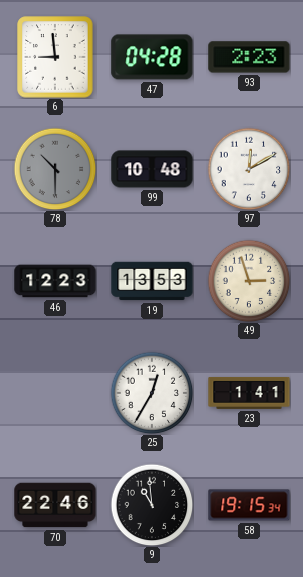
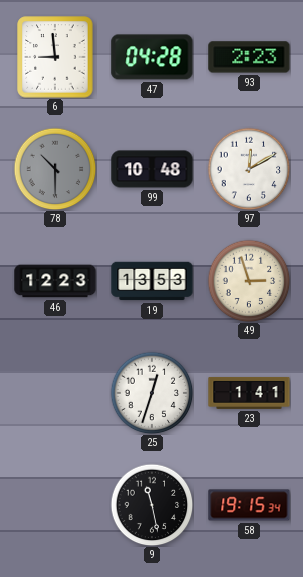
25: 12:35 -> 12:33
70: 22:46 -> none
9: 10:59 -> 11:28
